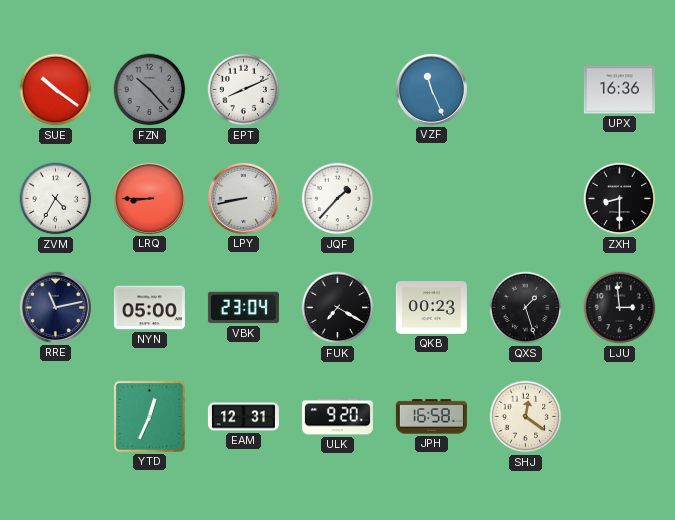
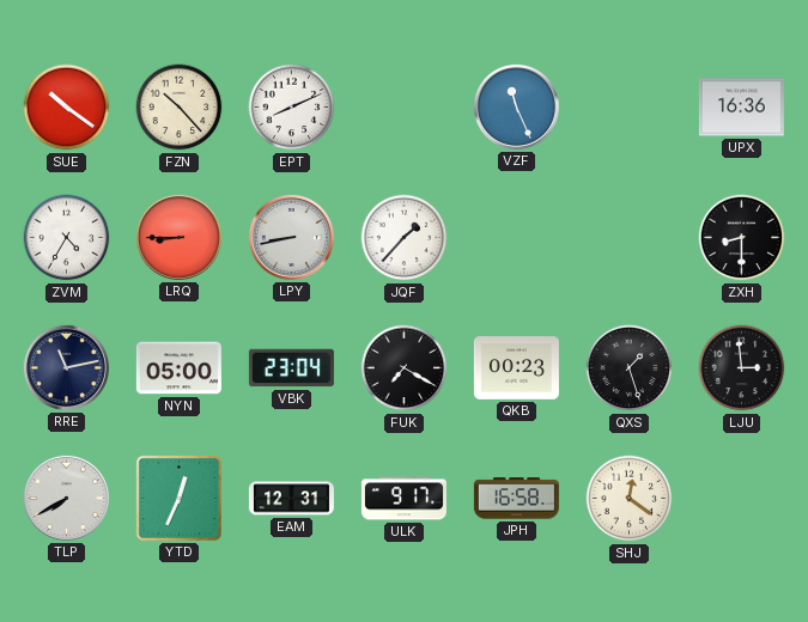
FZN dial: grey -> cream
TLP: none -> 7:40
ULK: 9:20 -> 9:17
